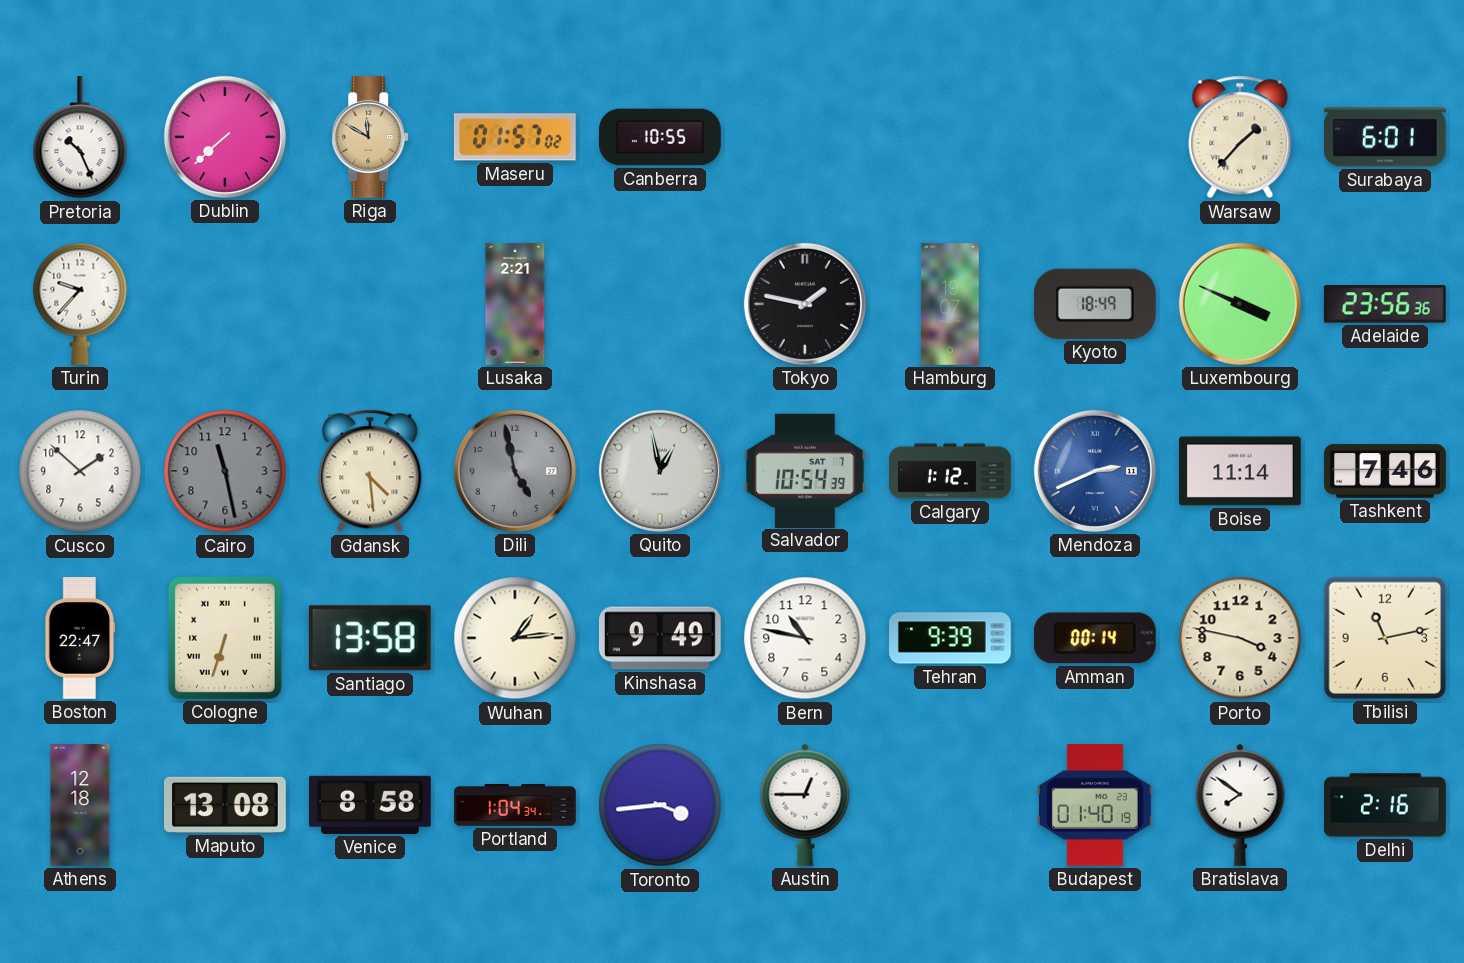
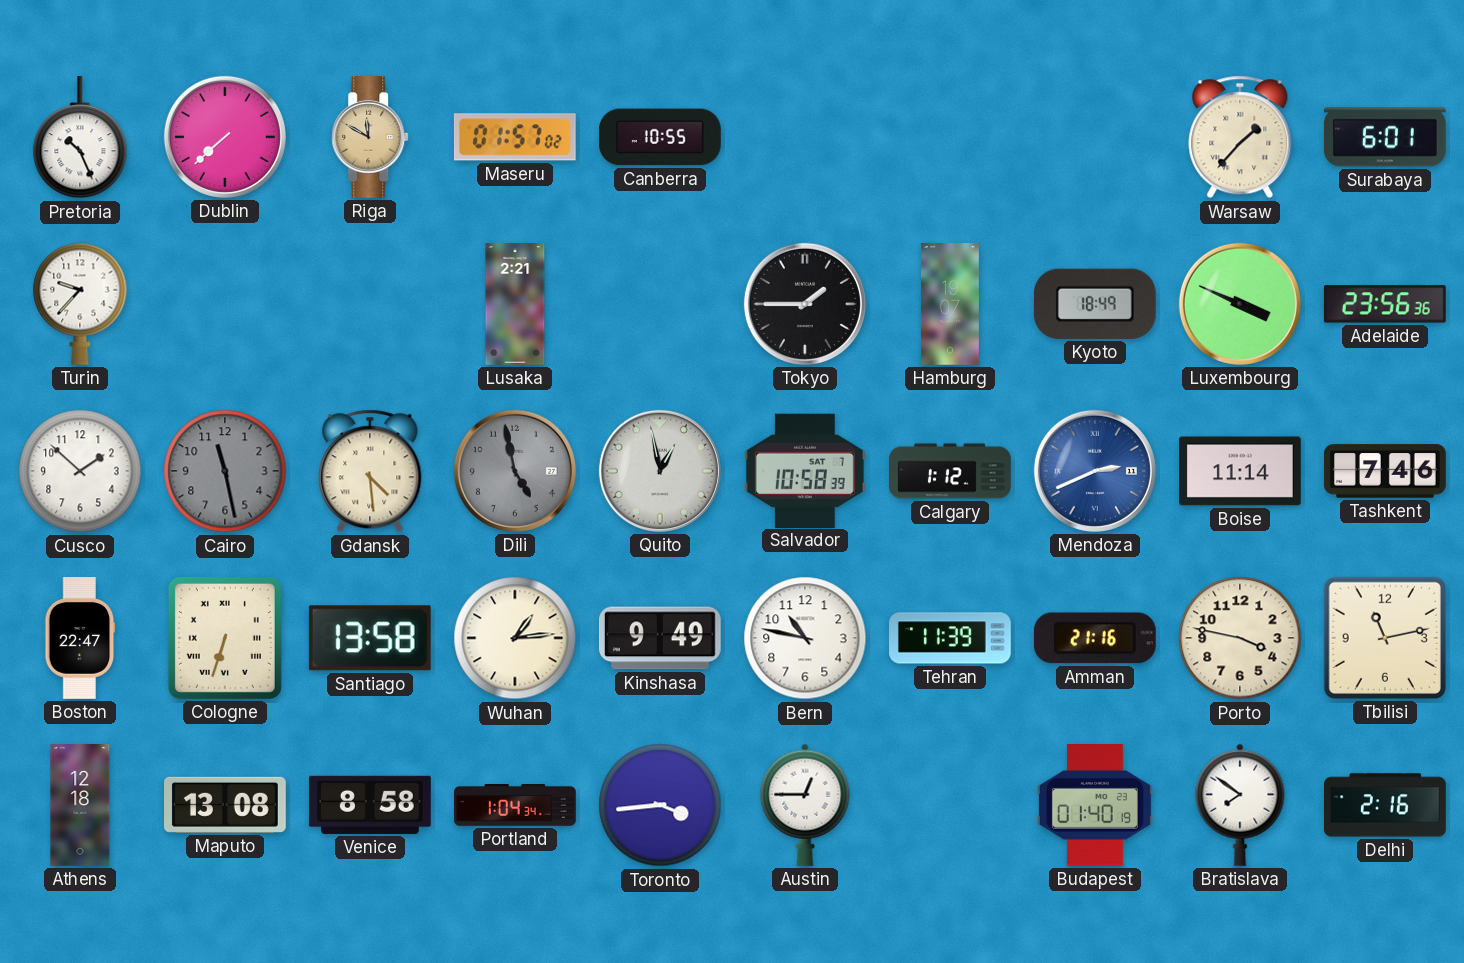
Tokyo: 1:47 -> 1:45
Salvador: 10:54 -> 10:58
Tehran: 9:39 -> 11:39
Amman: 00:14 -> 21:16
